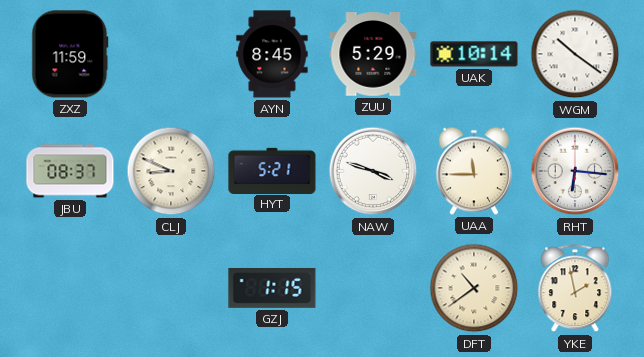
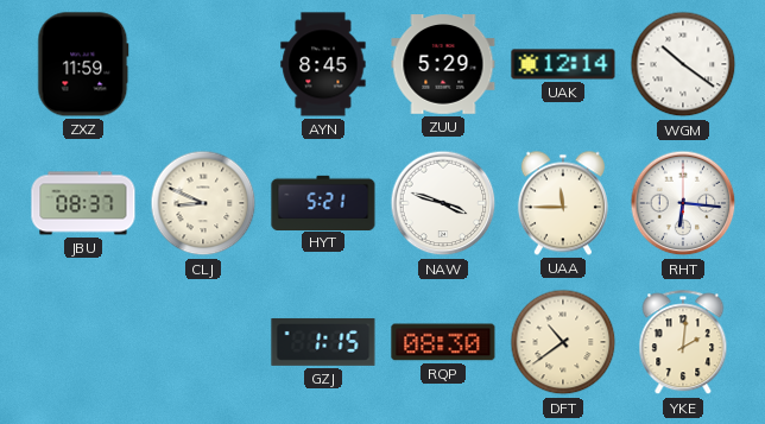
UAK: 10:14 -> 12:14
RQP: none -> 08:30
YKE: 1:58 -> 2:01
